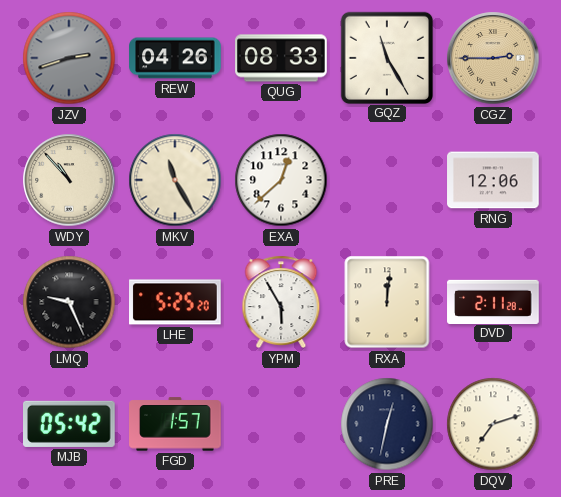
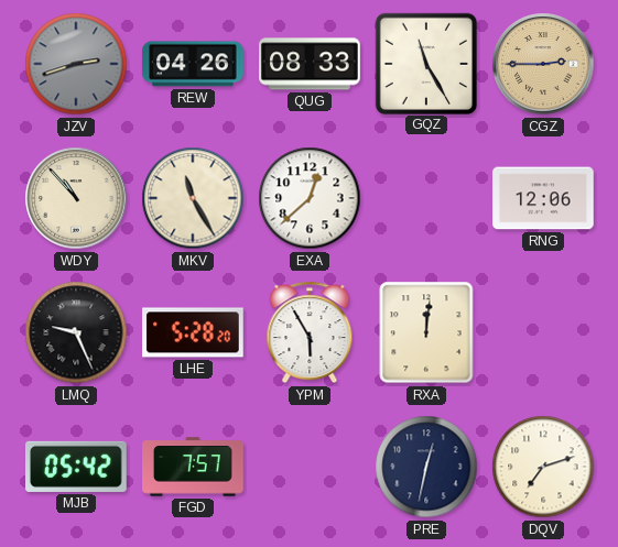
LHE: 5:25 -> 5:28
DVD: 2:11 -> none
FGD: 1:57 -> 7:57
